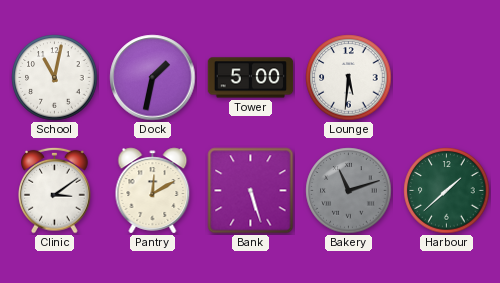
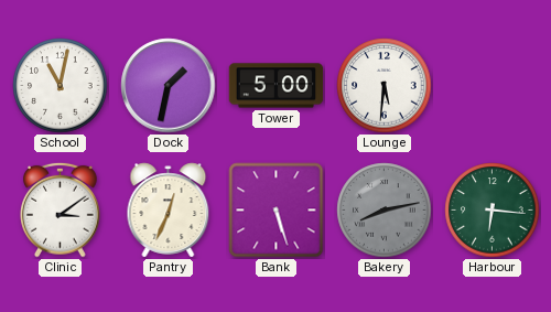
Pantry: 12:10 -> 12:34
Bakery: 11:12 -> 8:13
Harbour: 1:38 -> 6:16
